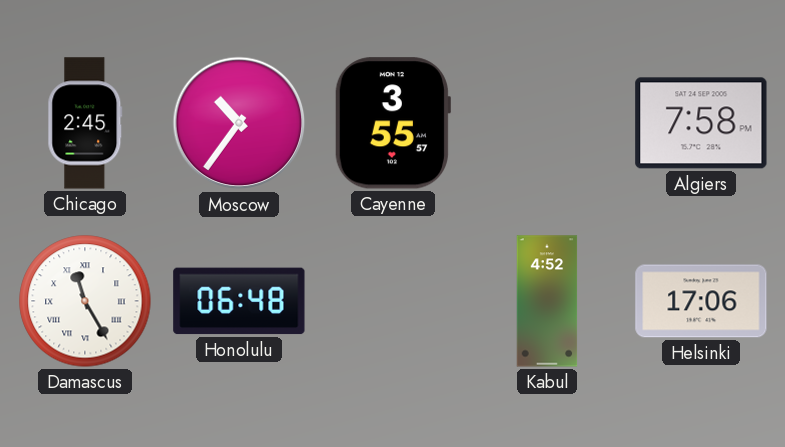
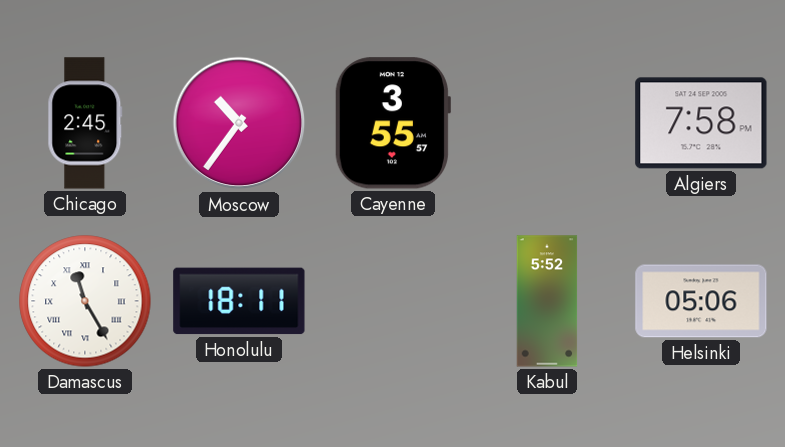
Honolulu: 06:48 -> 18:11
Kabul: 4:52 -> 5:52
Helsinki: 17:06 -> 05:06
